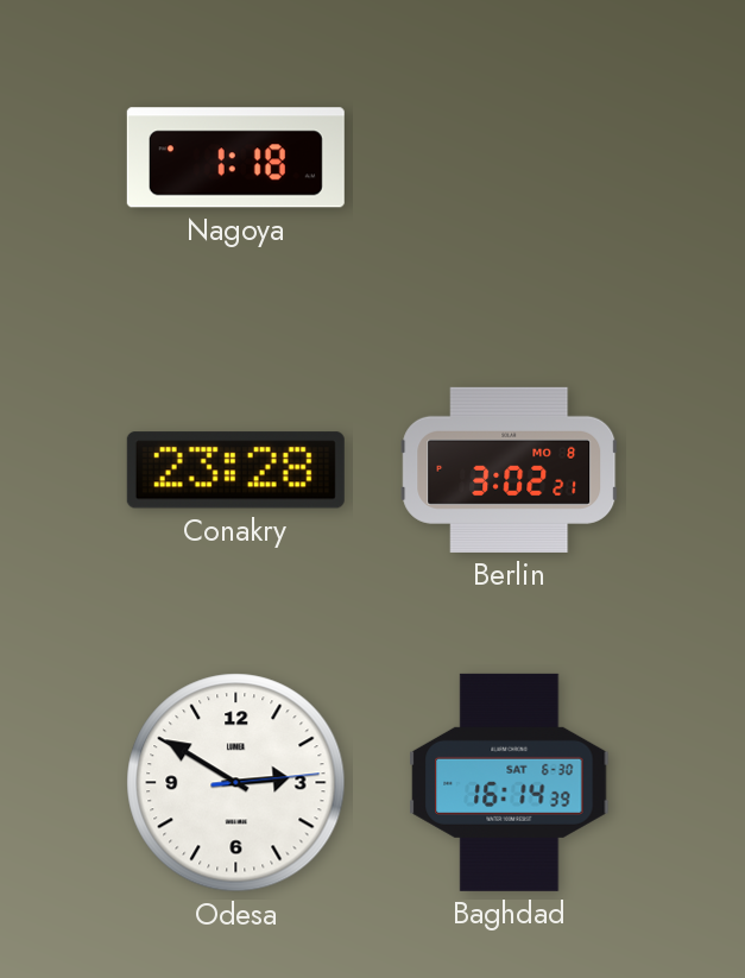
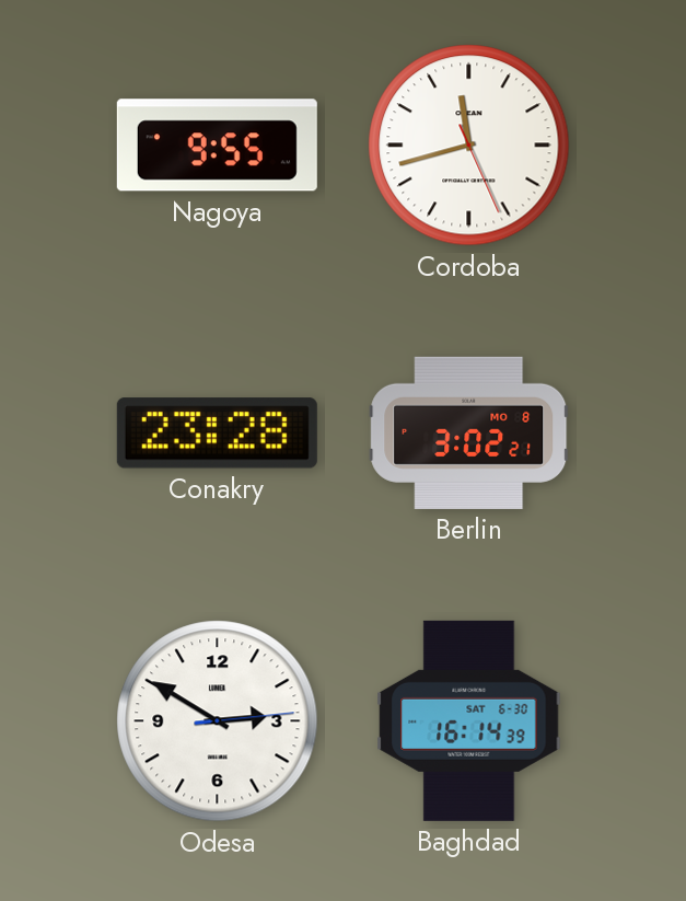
Nagoya: 1:18 -> 9:55
Cordoba: none -> 11:42
